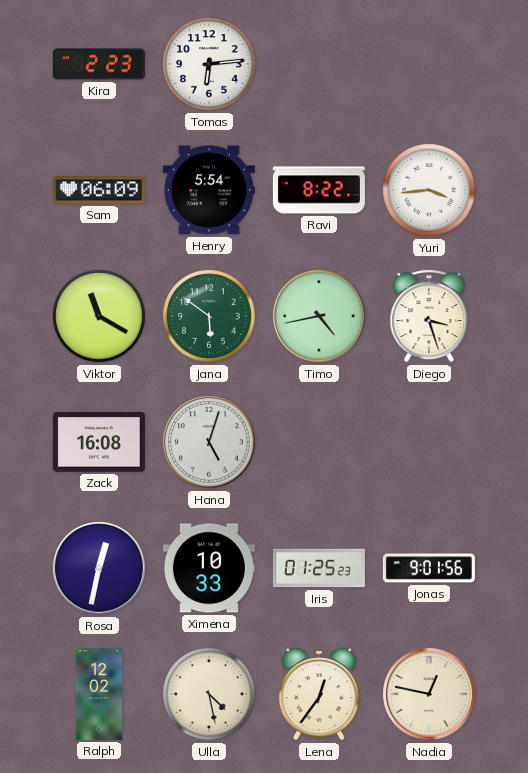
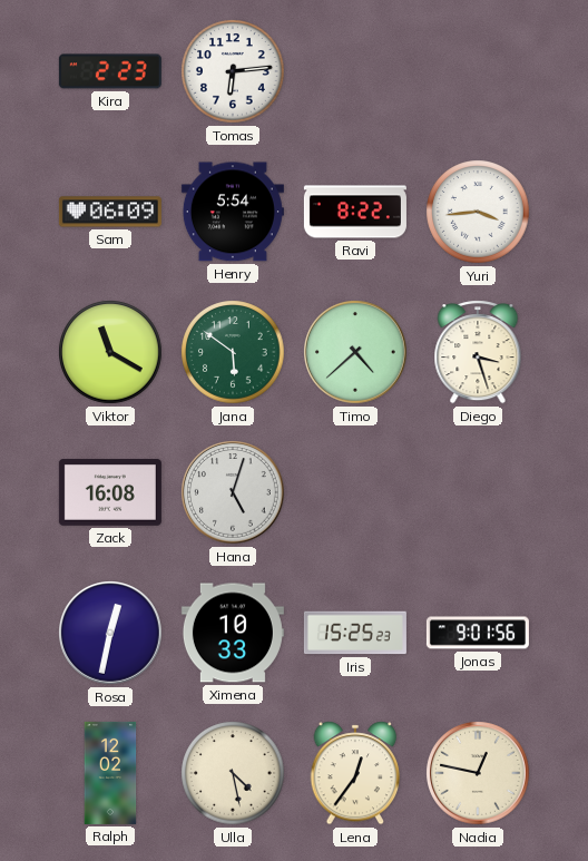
Timo: 4:43 -> 4:38
Iris: 01:25 -> 15:25
